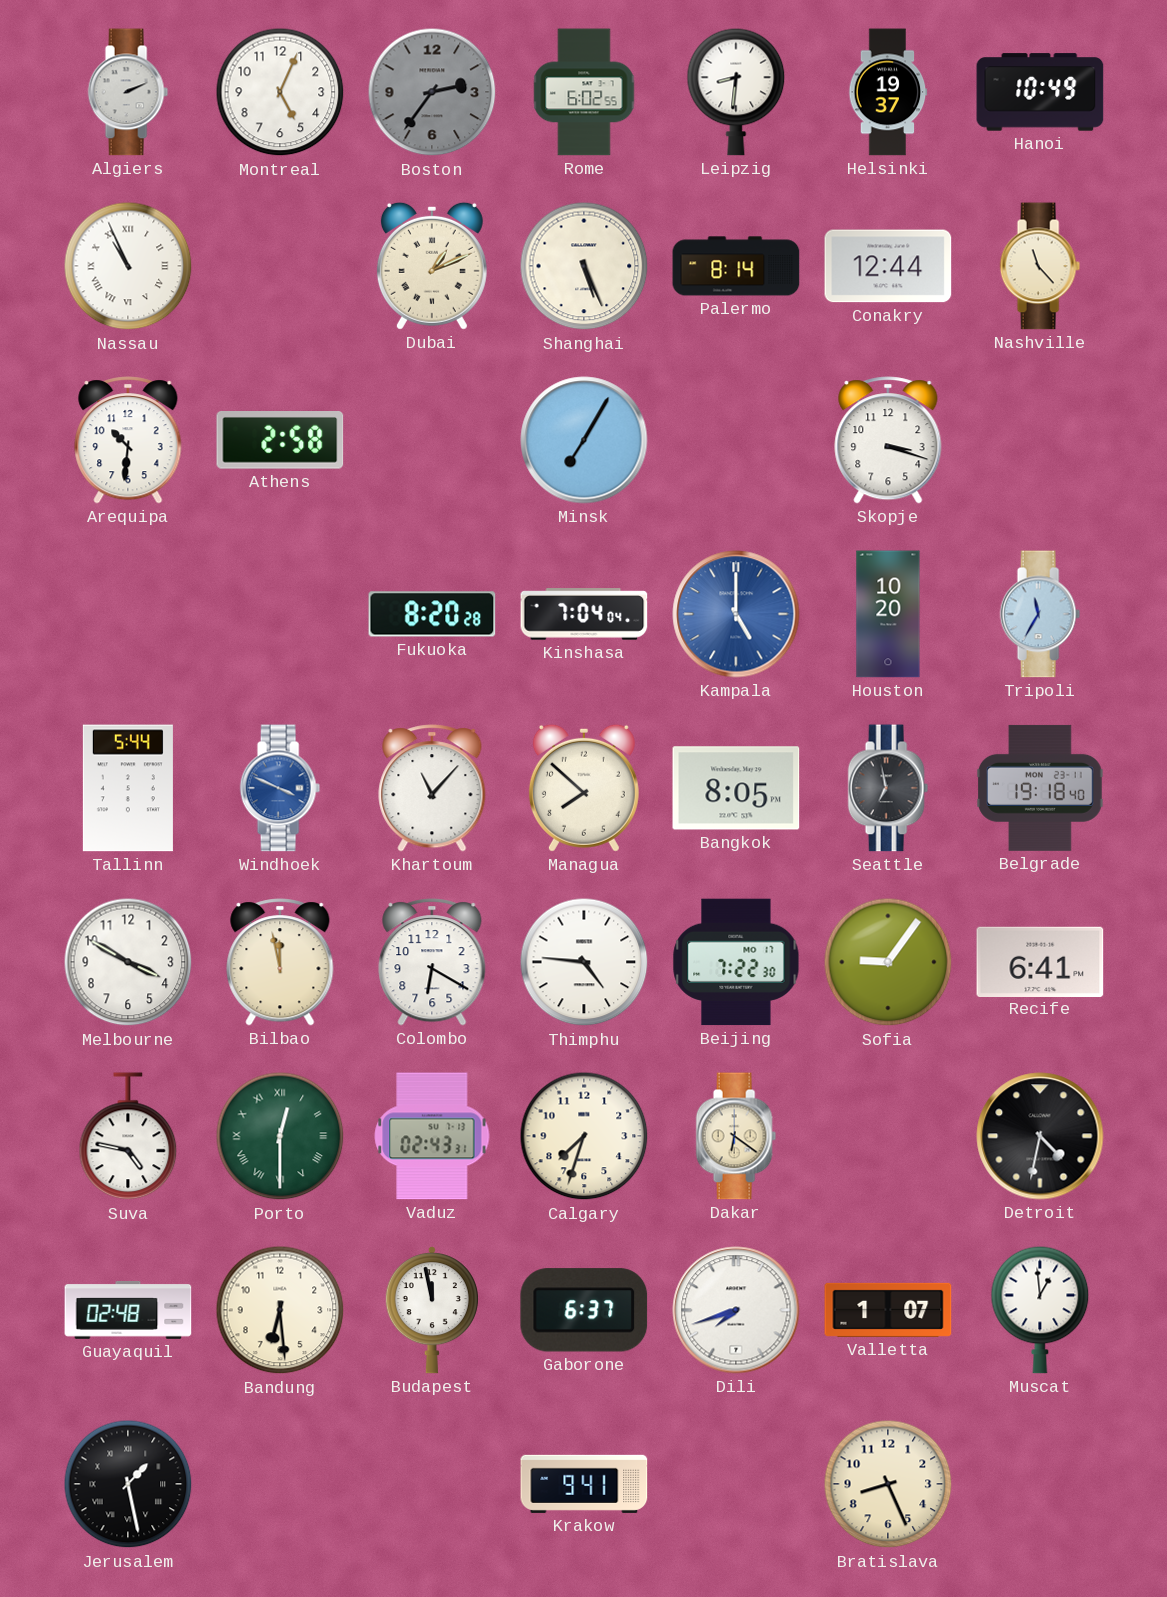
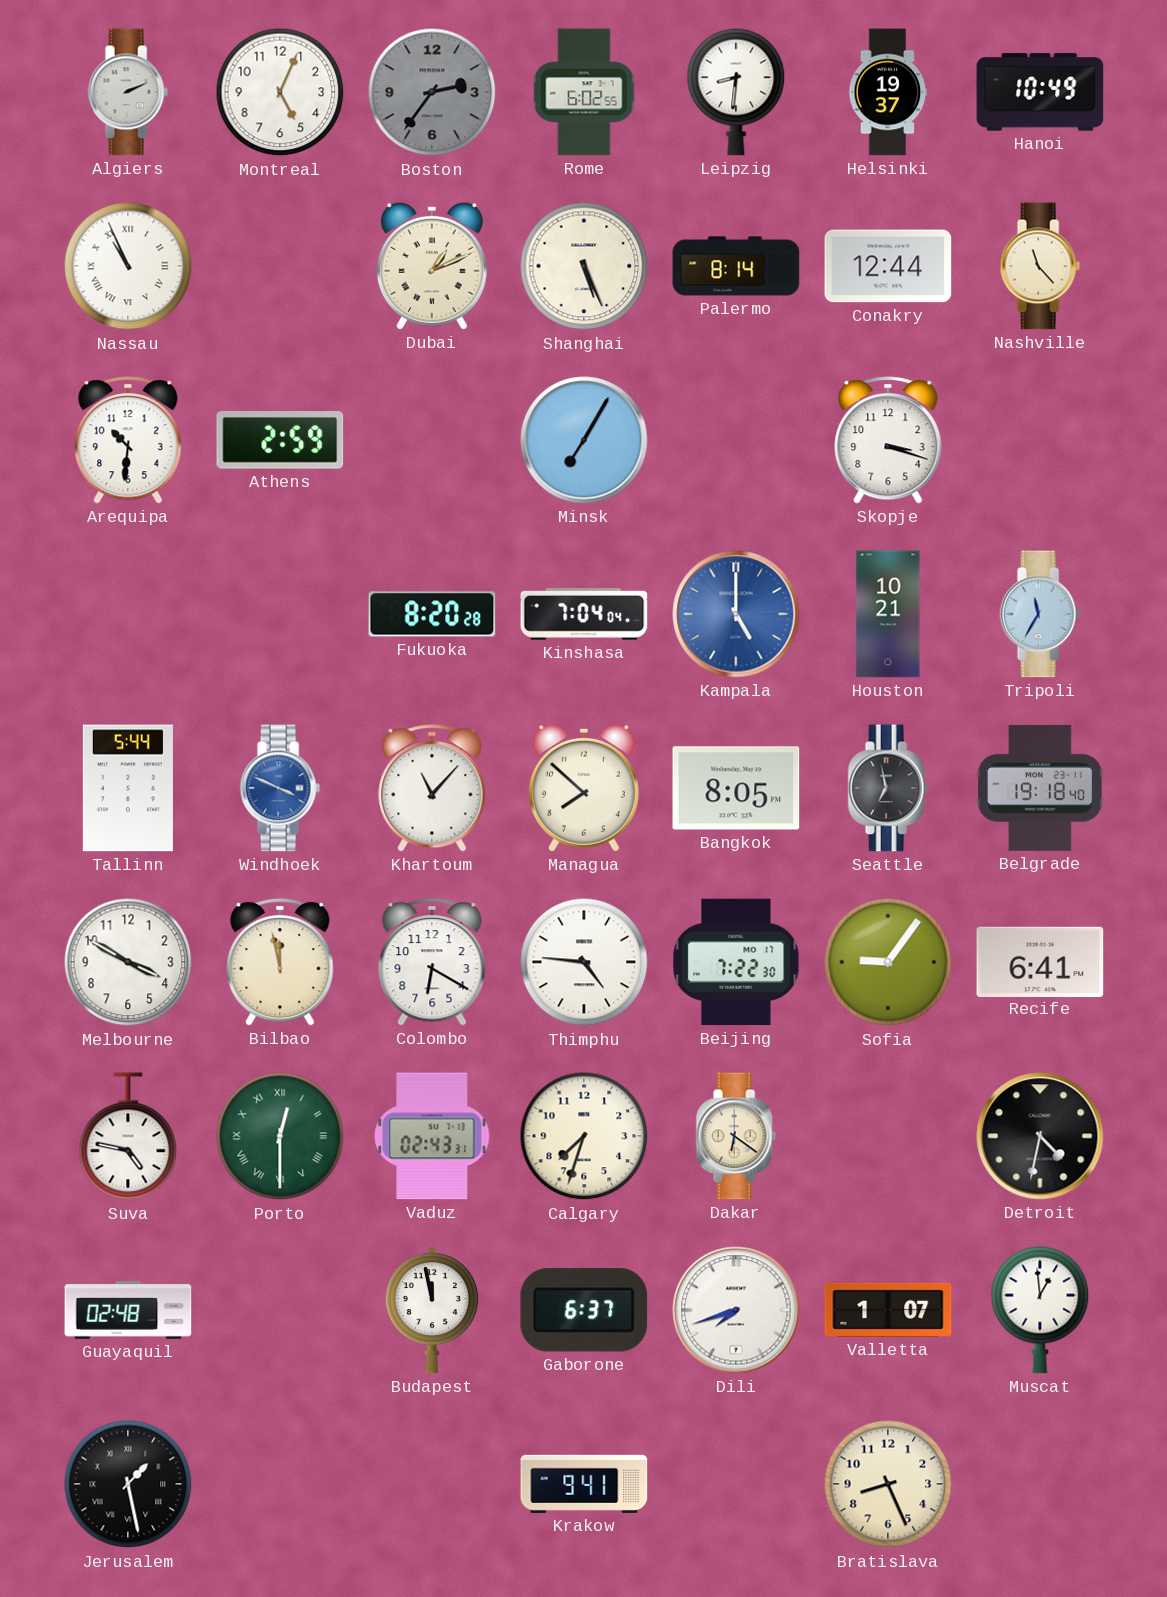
Athens: 2:58 -> 2:59
Houston: 10:20 -> 10:21
Bandung: 6:29 -> none
